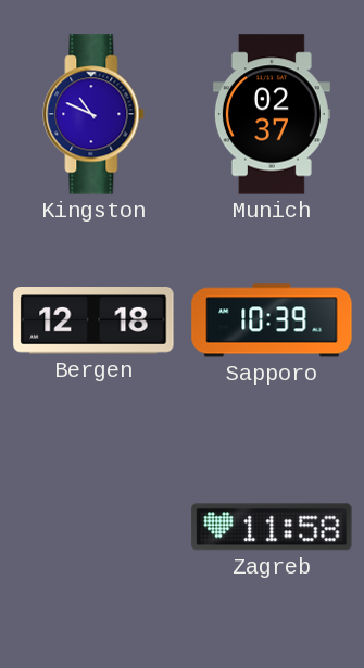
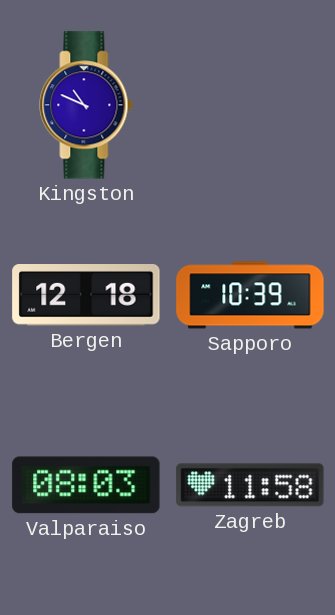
Munich: 02:37 -> none
Valparaiso: none -> 08:03
